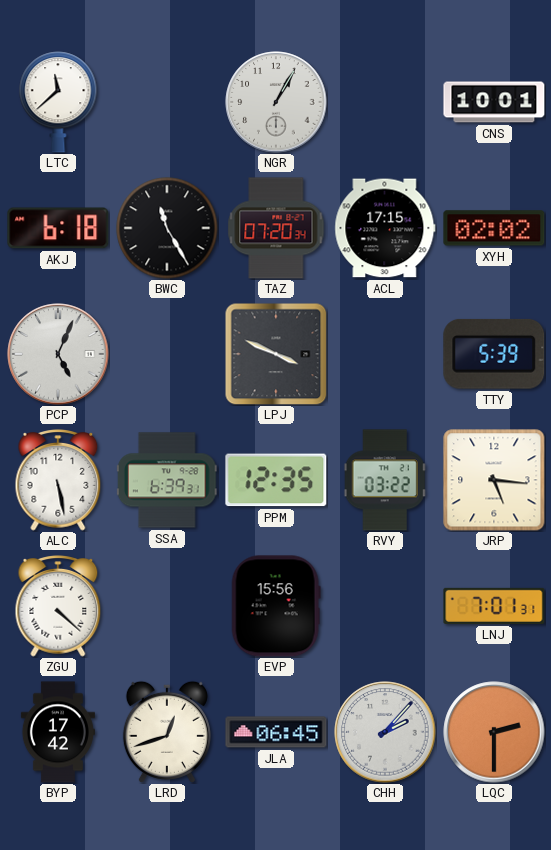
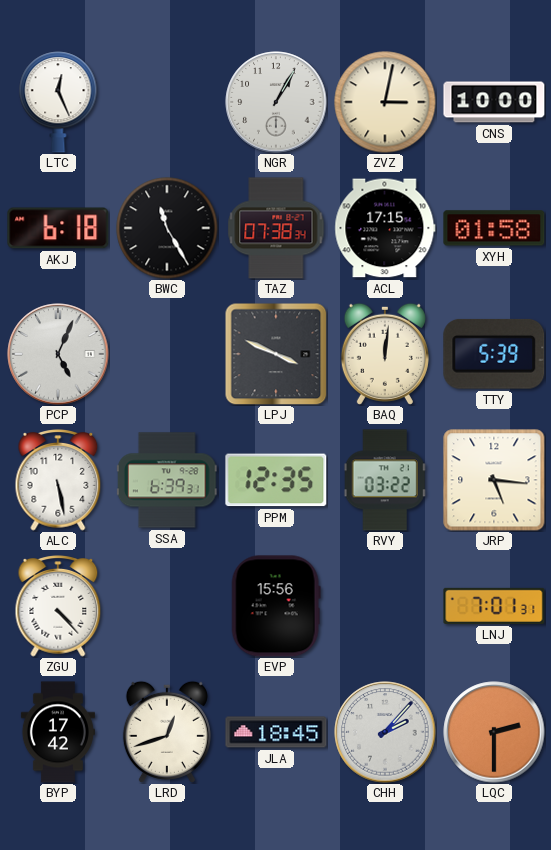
LTC: 11:38 -> 12:26
ZVZ: none -> 3:02
CNS: 10:01 -> 10:00
TAZ: 07:20 -> 07:38
XYH: 02:02 -> 01:58
BAQ: none -> 12:01
ZGU: 4:22 -> 4:23
JLA: 06:45 -> 18:45
